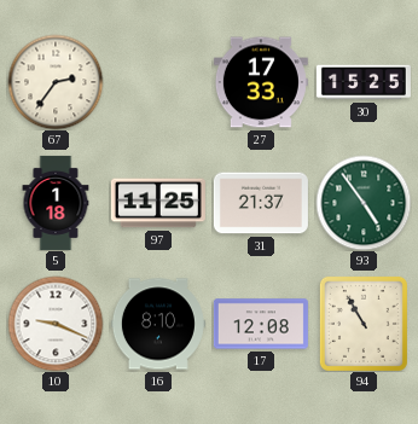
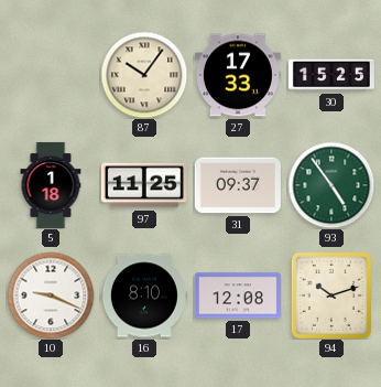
67: 2:36 -> none
87: none -> 10:06
31: 21:37 -> 09:37
94: 10:55 -> 10:12
